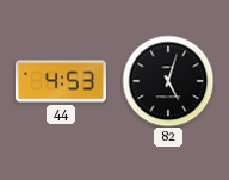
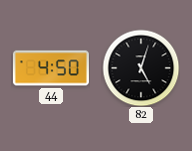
44: 4:53 -> 4:50
